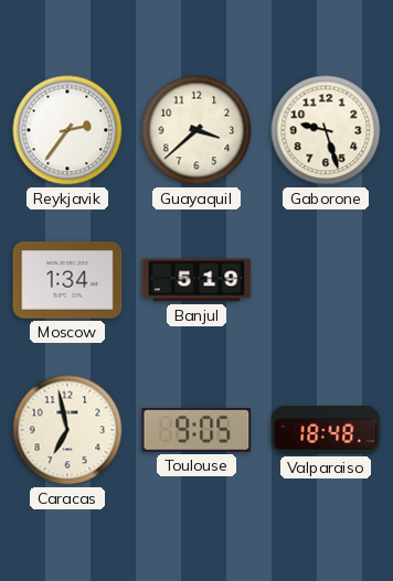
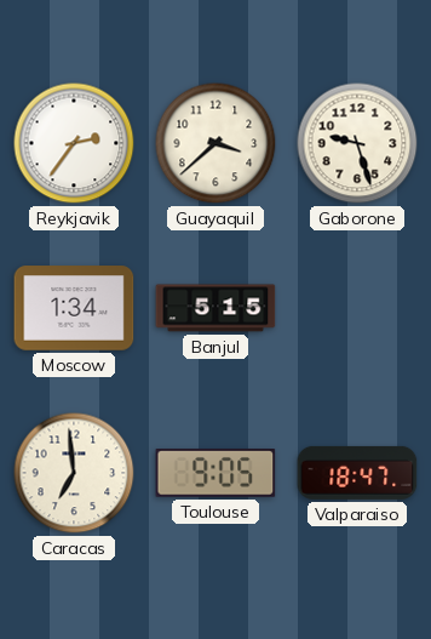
Banjul: 5:19 -> 5:15
Caracas: 6:58 -> 6:59
Valparaiso: 18:48 -> 18:47
